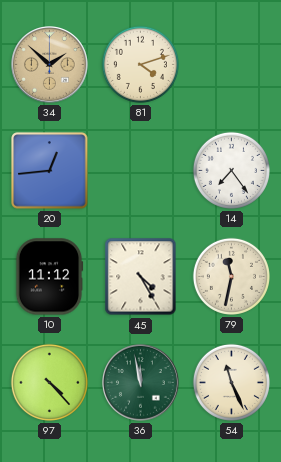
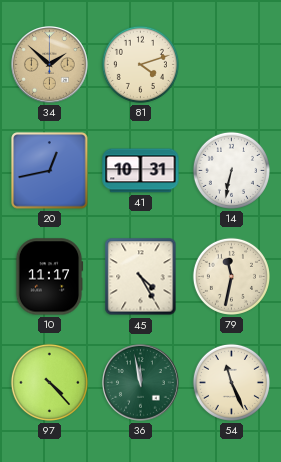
20: 12:44 -> 12:43
41: none -> 10:31
14: 7:24 -> 6:32
10: 11:12 -> 11:17
